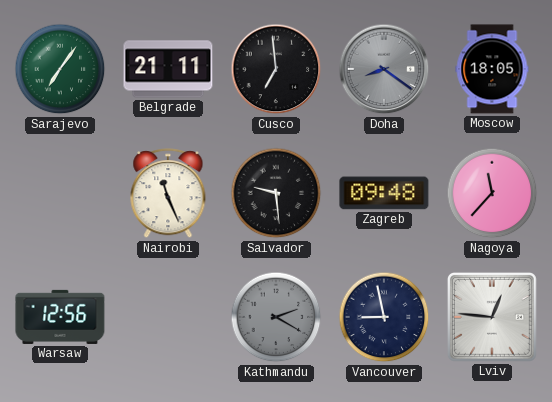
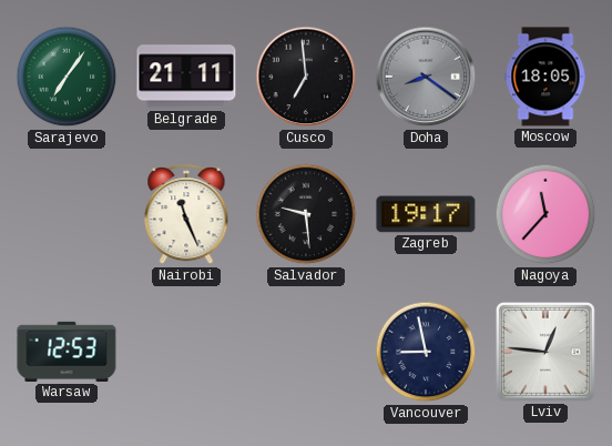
Zagreb: 09:48 -> 19:17
Warsaw: 12:56 -> 12:53
Kathmandu: 2:20 -> none
